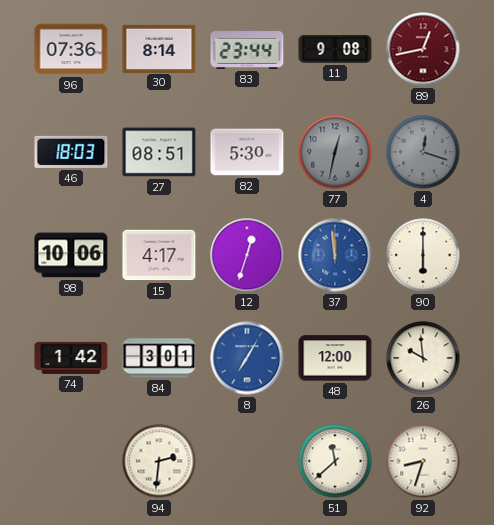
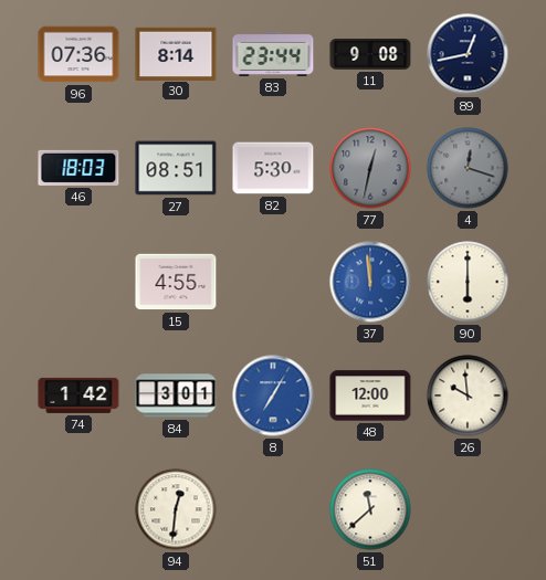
89 dial: burgundy -> navy
98: 10:06 -> none
15: 4:17 -> 4:55
12: 12:33 -> none
94: 2:31 -> 12:31
92: 8:33 -> none
